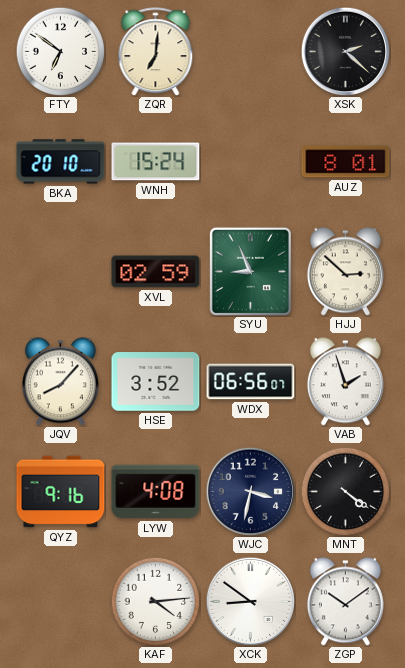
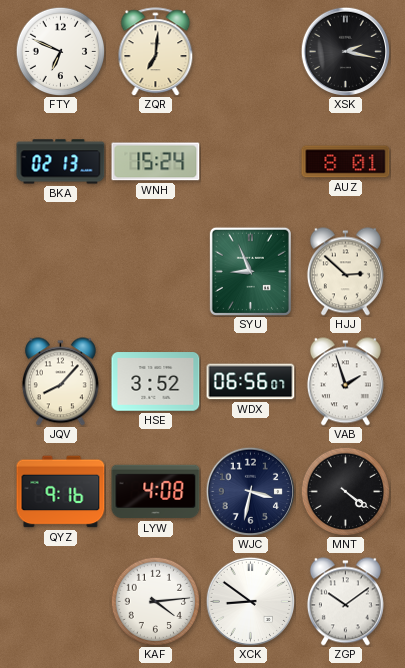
FTY: 6:51 -> 6:49
XSK: 2:22 -> 2:17
BKA: 20:10 -> 02:13
XVL: 02:59 -> none
